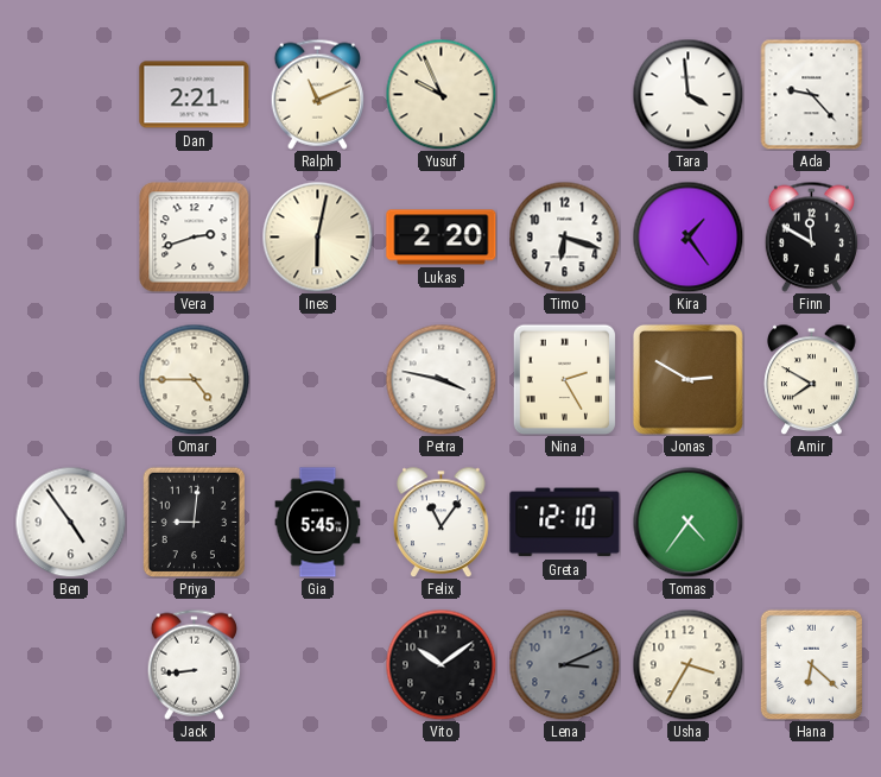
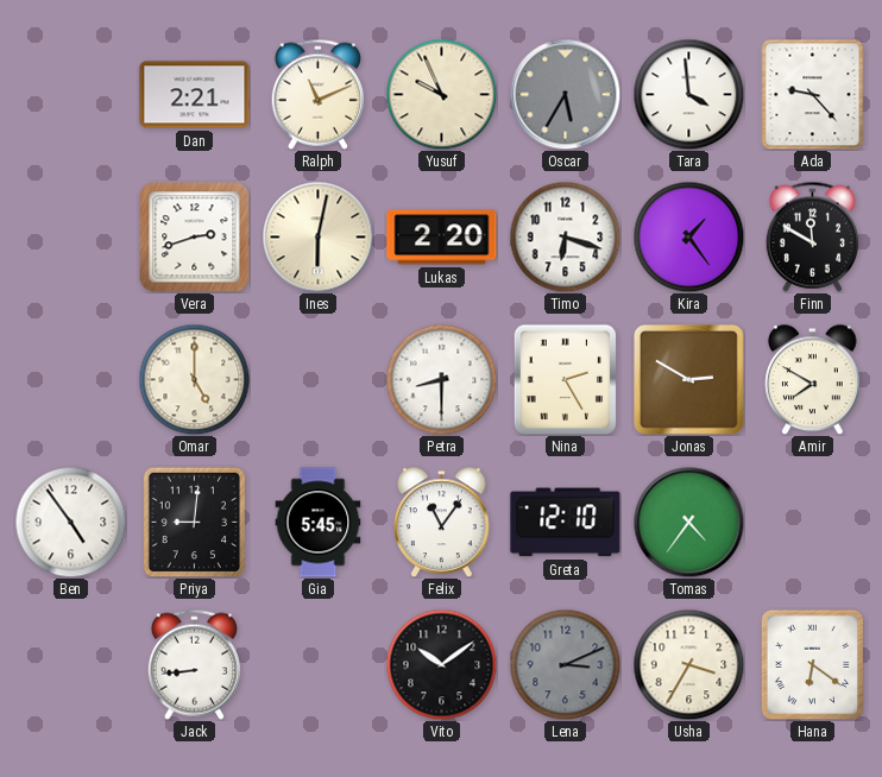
Oscar: none -> 5:35
Omar: 4:45 -> 5:00
Petra: 3:47 -> 8:30
Hana: 6:22 -> 6:21
